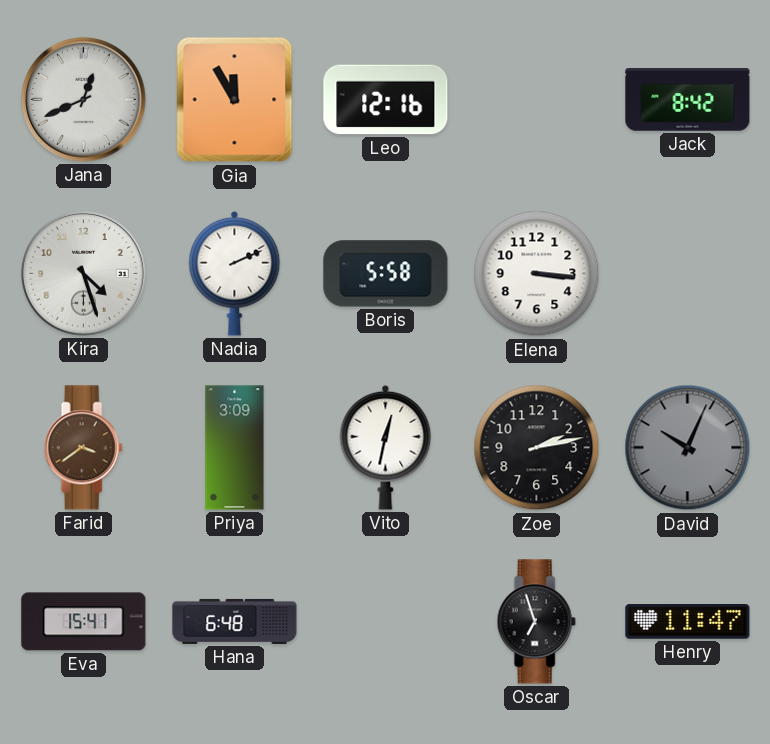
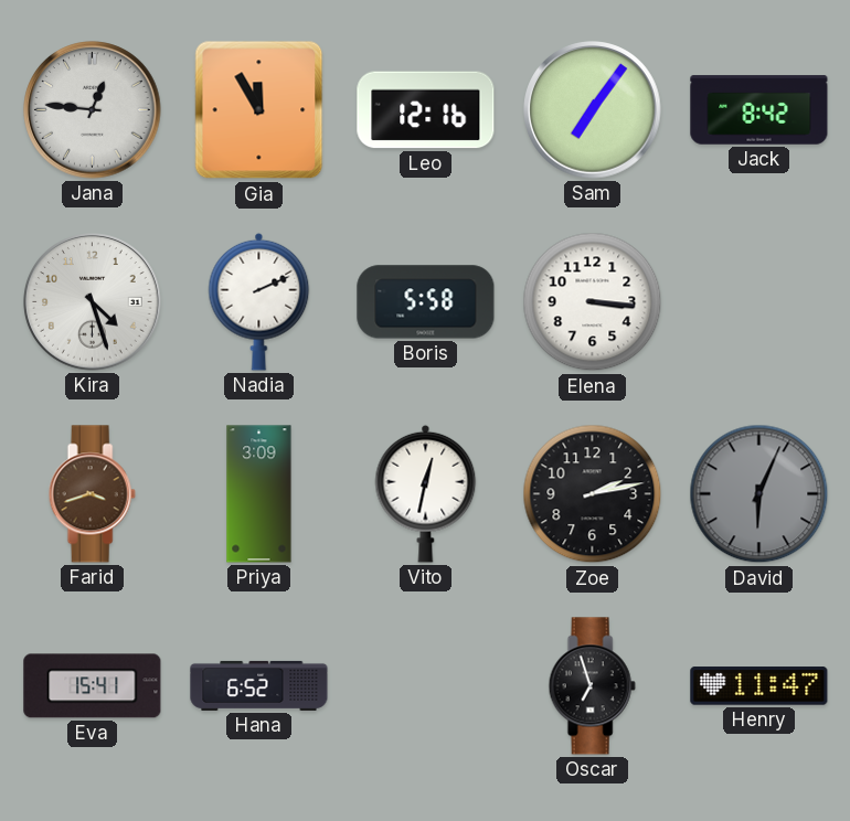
Jana: 12:41 -> 12:46
Sam: none -> 7:06
Farid: 3:39 -> 3:42
David: 10:04 -> 6:04
Hana: 6:48 -> 6:52
